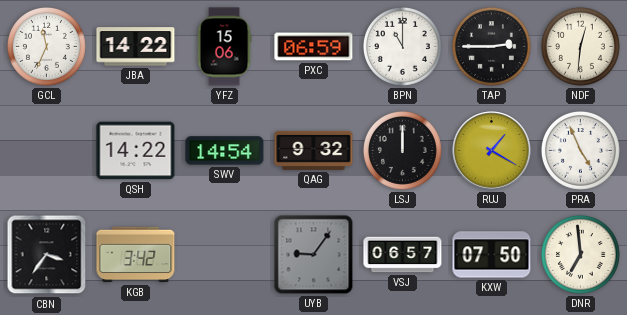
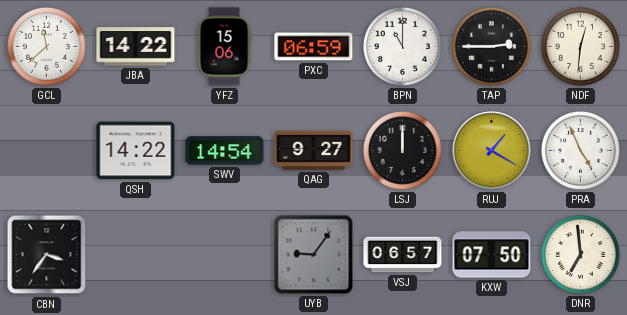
GCL: 11:34 -> 11:38
QAG: 9:32 -> 9:27
KGB: 3:42 -> none
